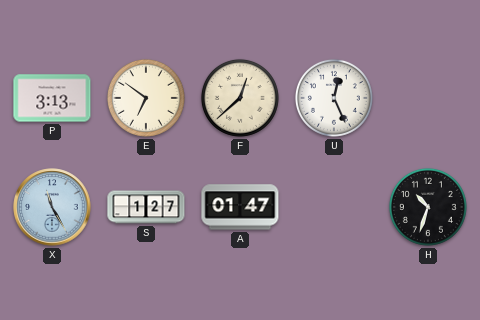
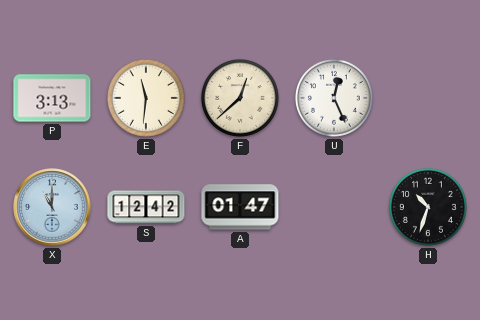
E: 6:51 -> 11:31
X: 11:25 -> 11:00
S: 1:27 -> 12:42
